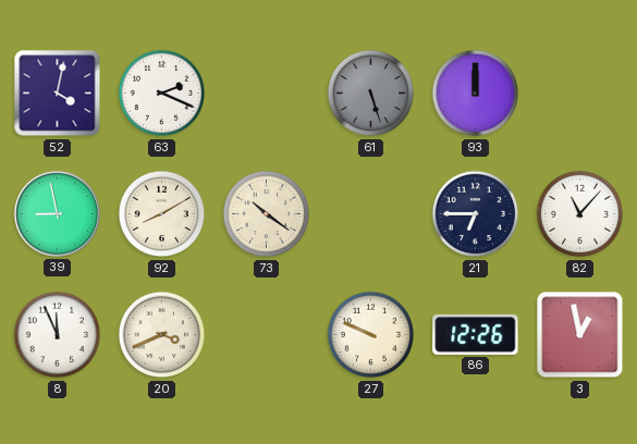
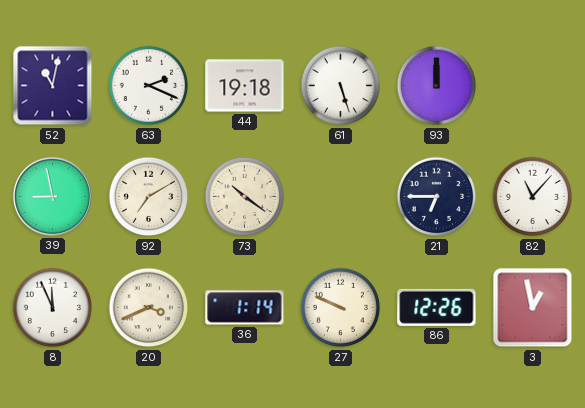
52: 4:02 -> 11:02
44: none -> 19:18
61 dial: grey -> white
92: 8:10 -> 7:10
36: none -> 1:14
